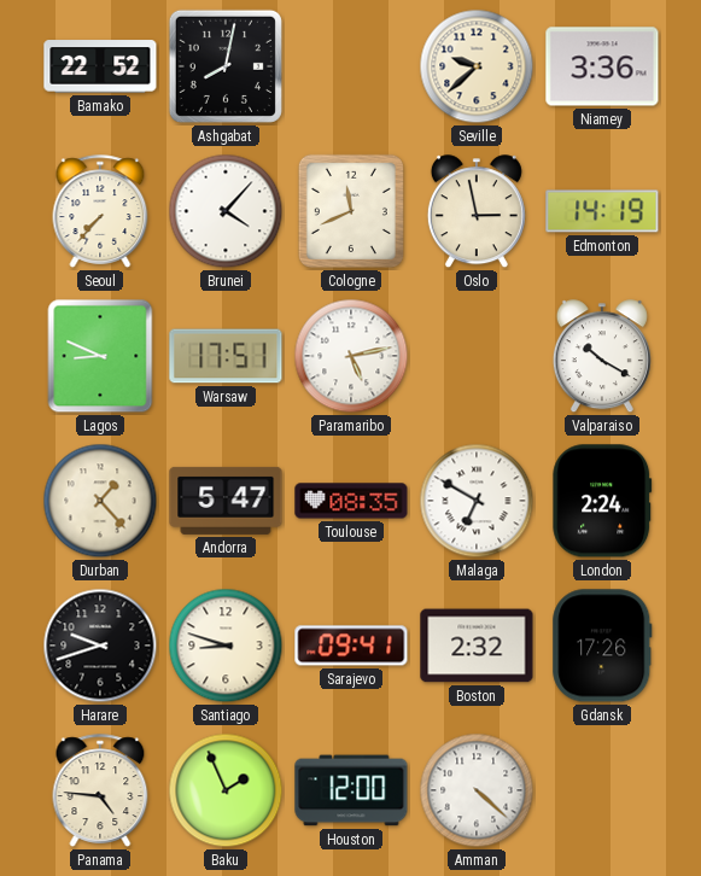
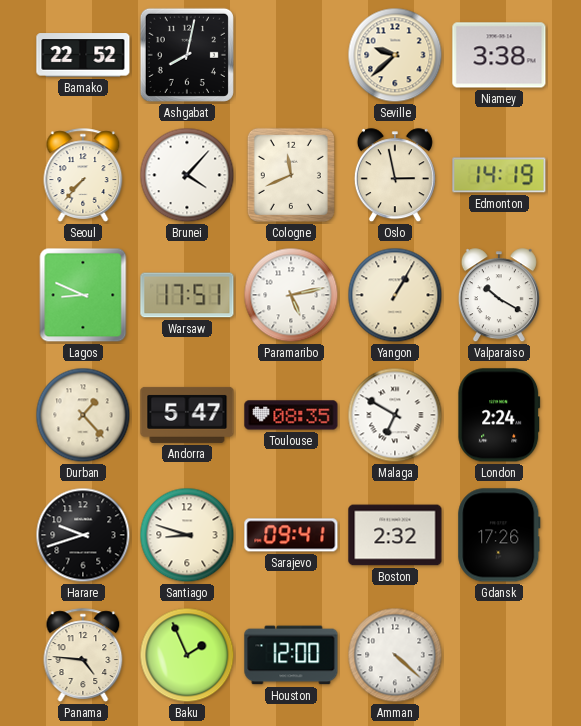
Niamey: 3:36 -> 3:38
Yangon: none -> 1:05
